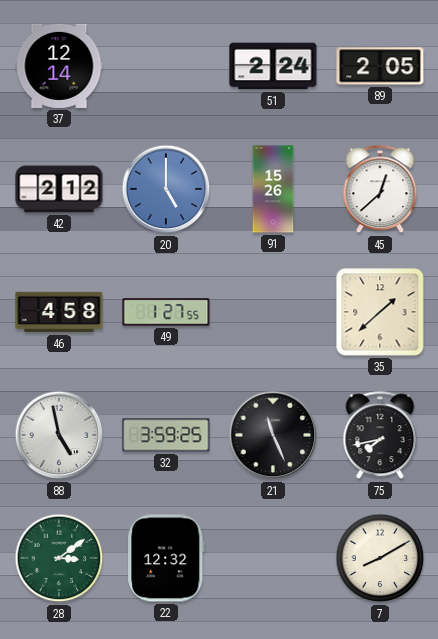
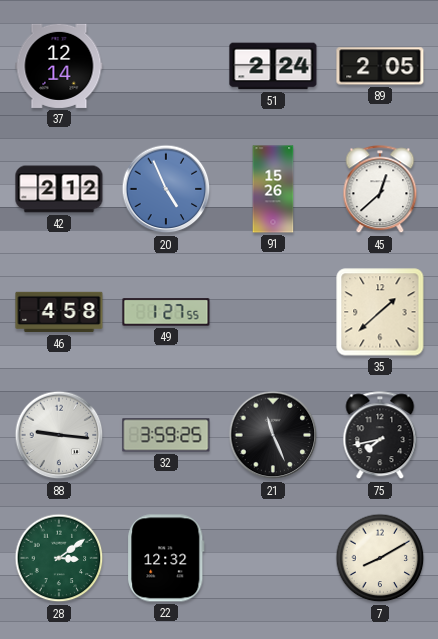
20: 5:00 -> 4:56
88: 4:58 -> 9:16
